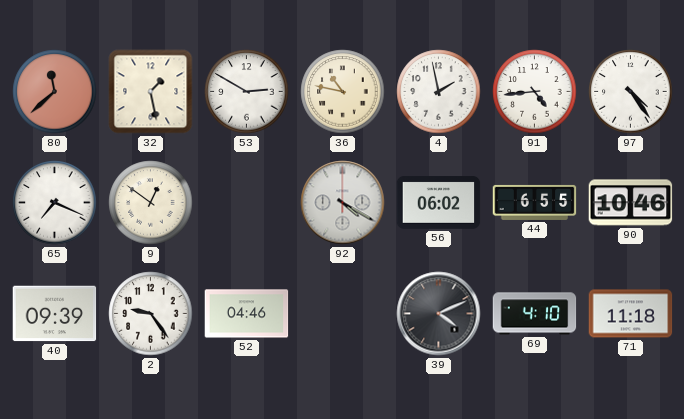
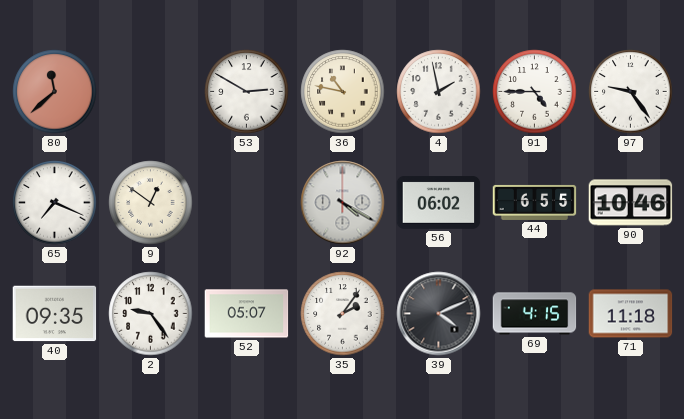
32: 1:28 -> none
91: 4:44 -> 4:45
97: 4:24 -> 9:24
40: 09:39 -> 09:35
52: 04:46 -> 05:07
35: none -> 2:06
69: 4:10 -> 4:15
